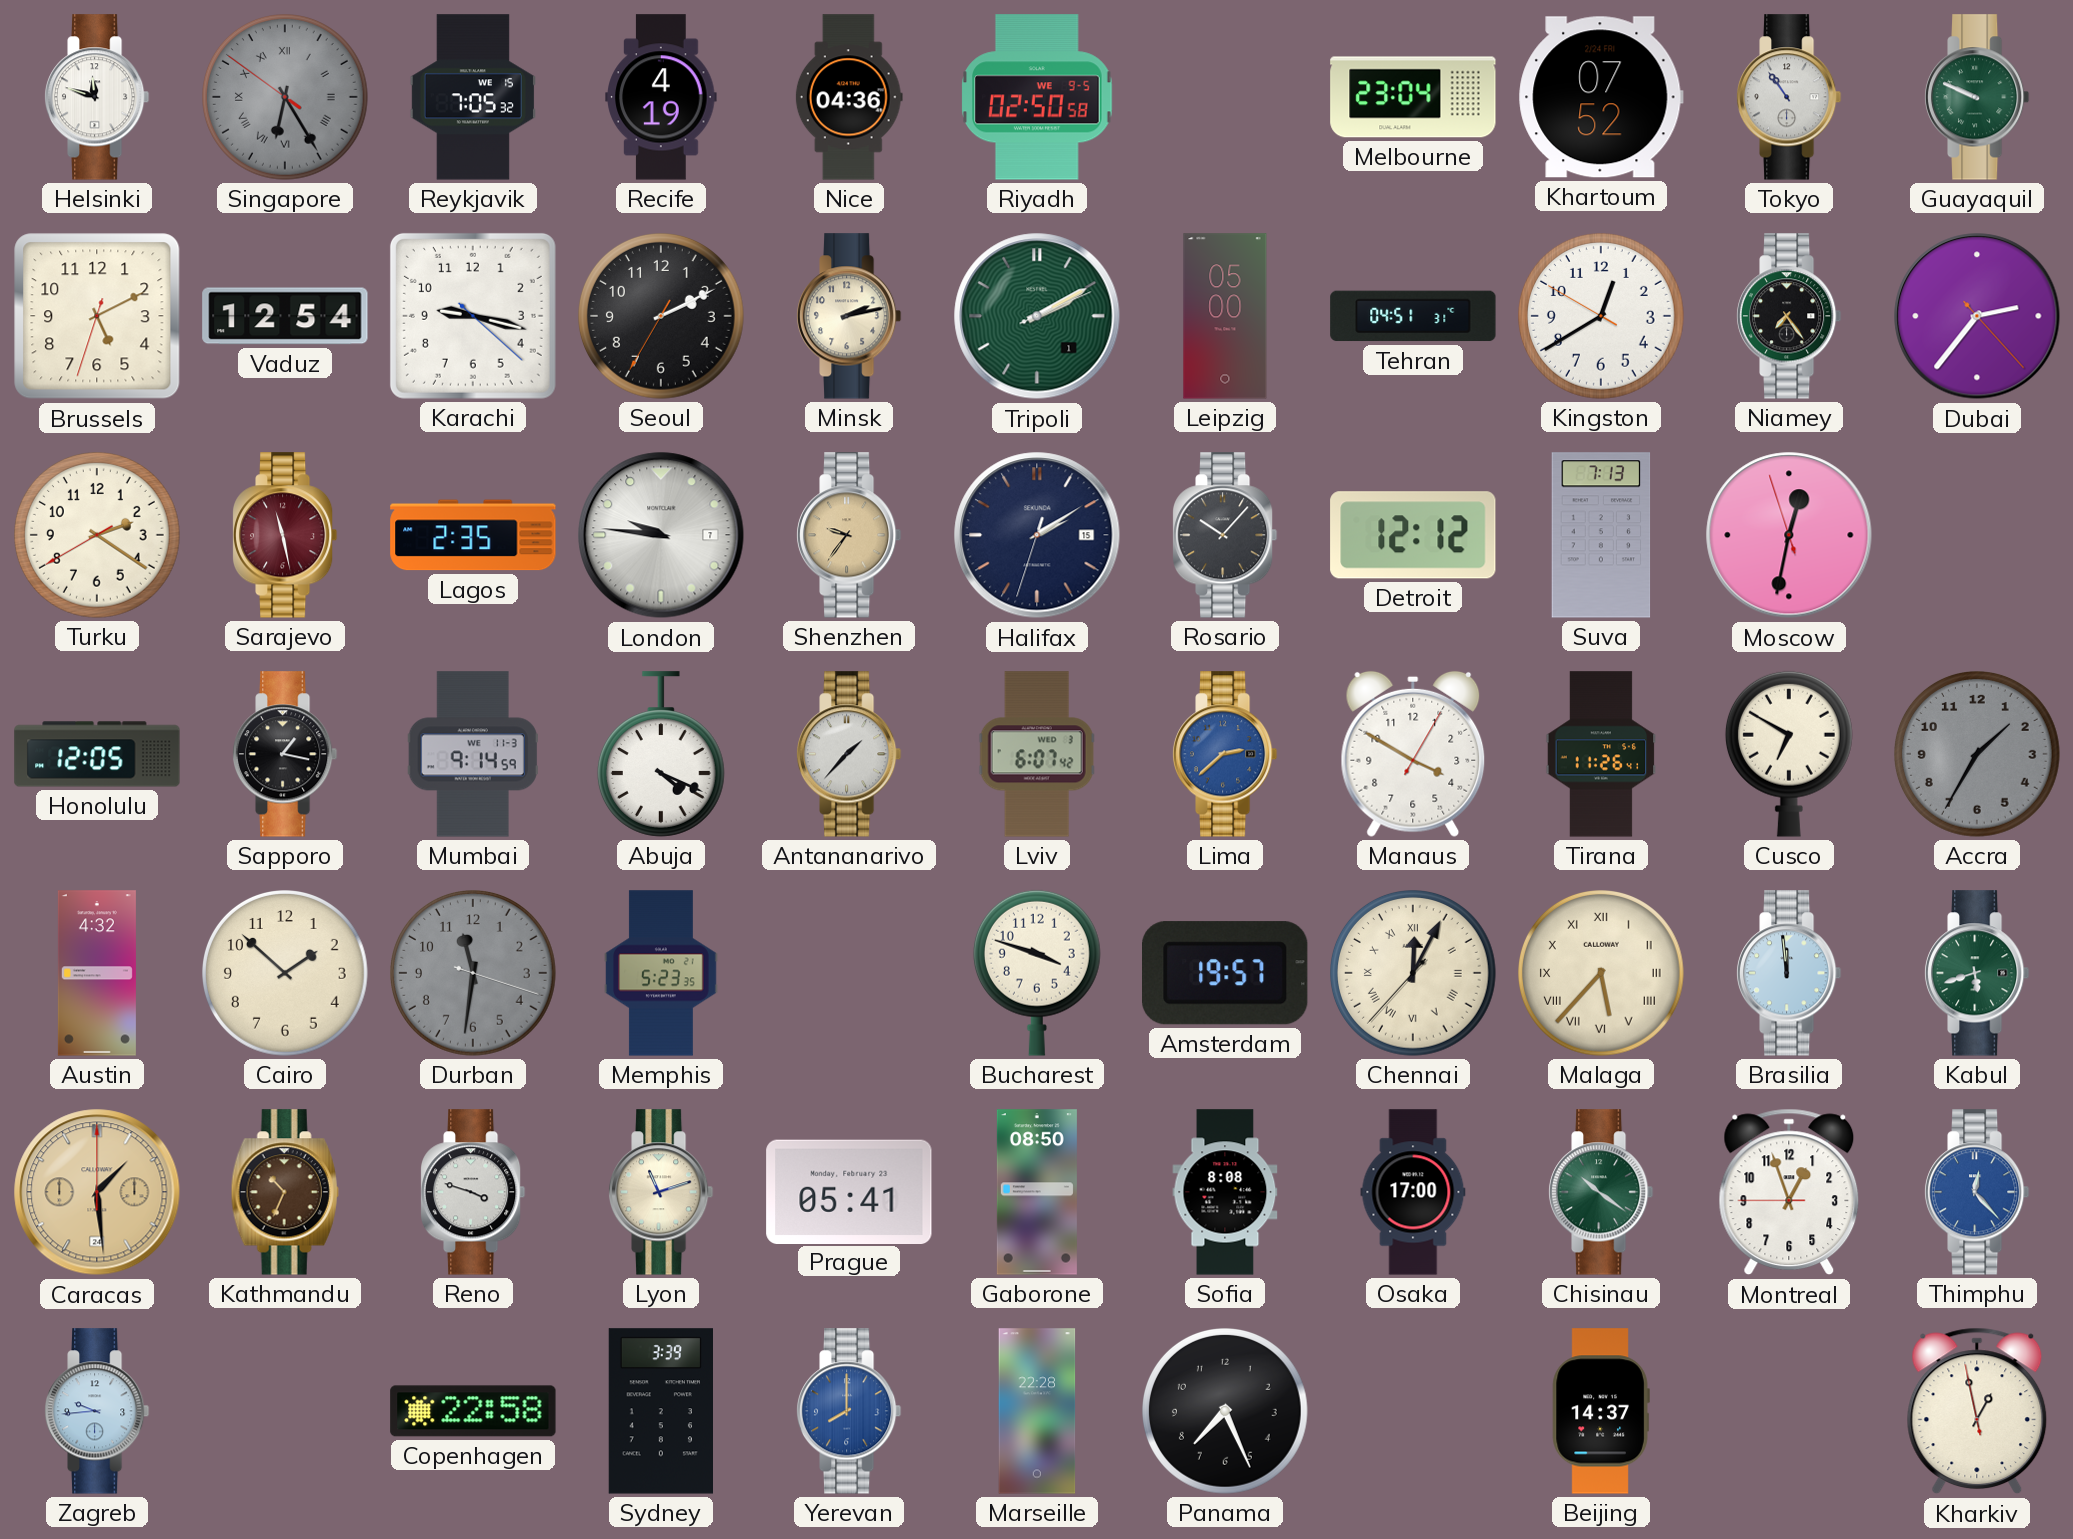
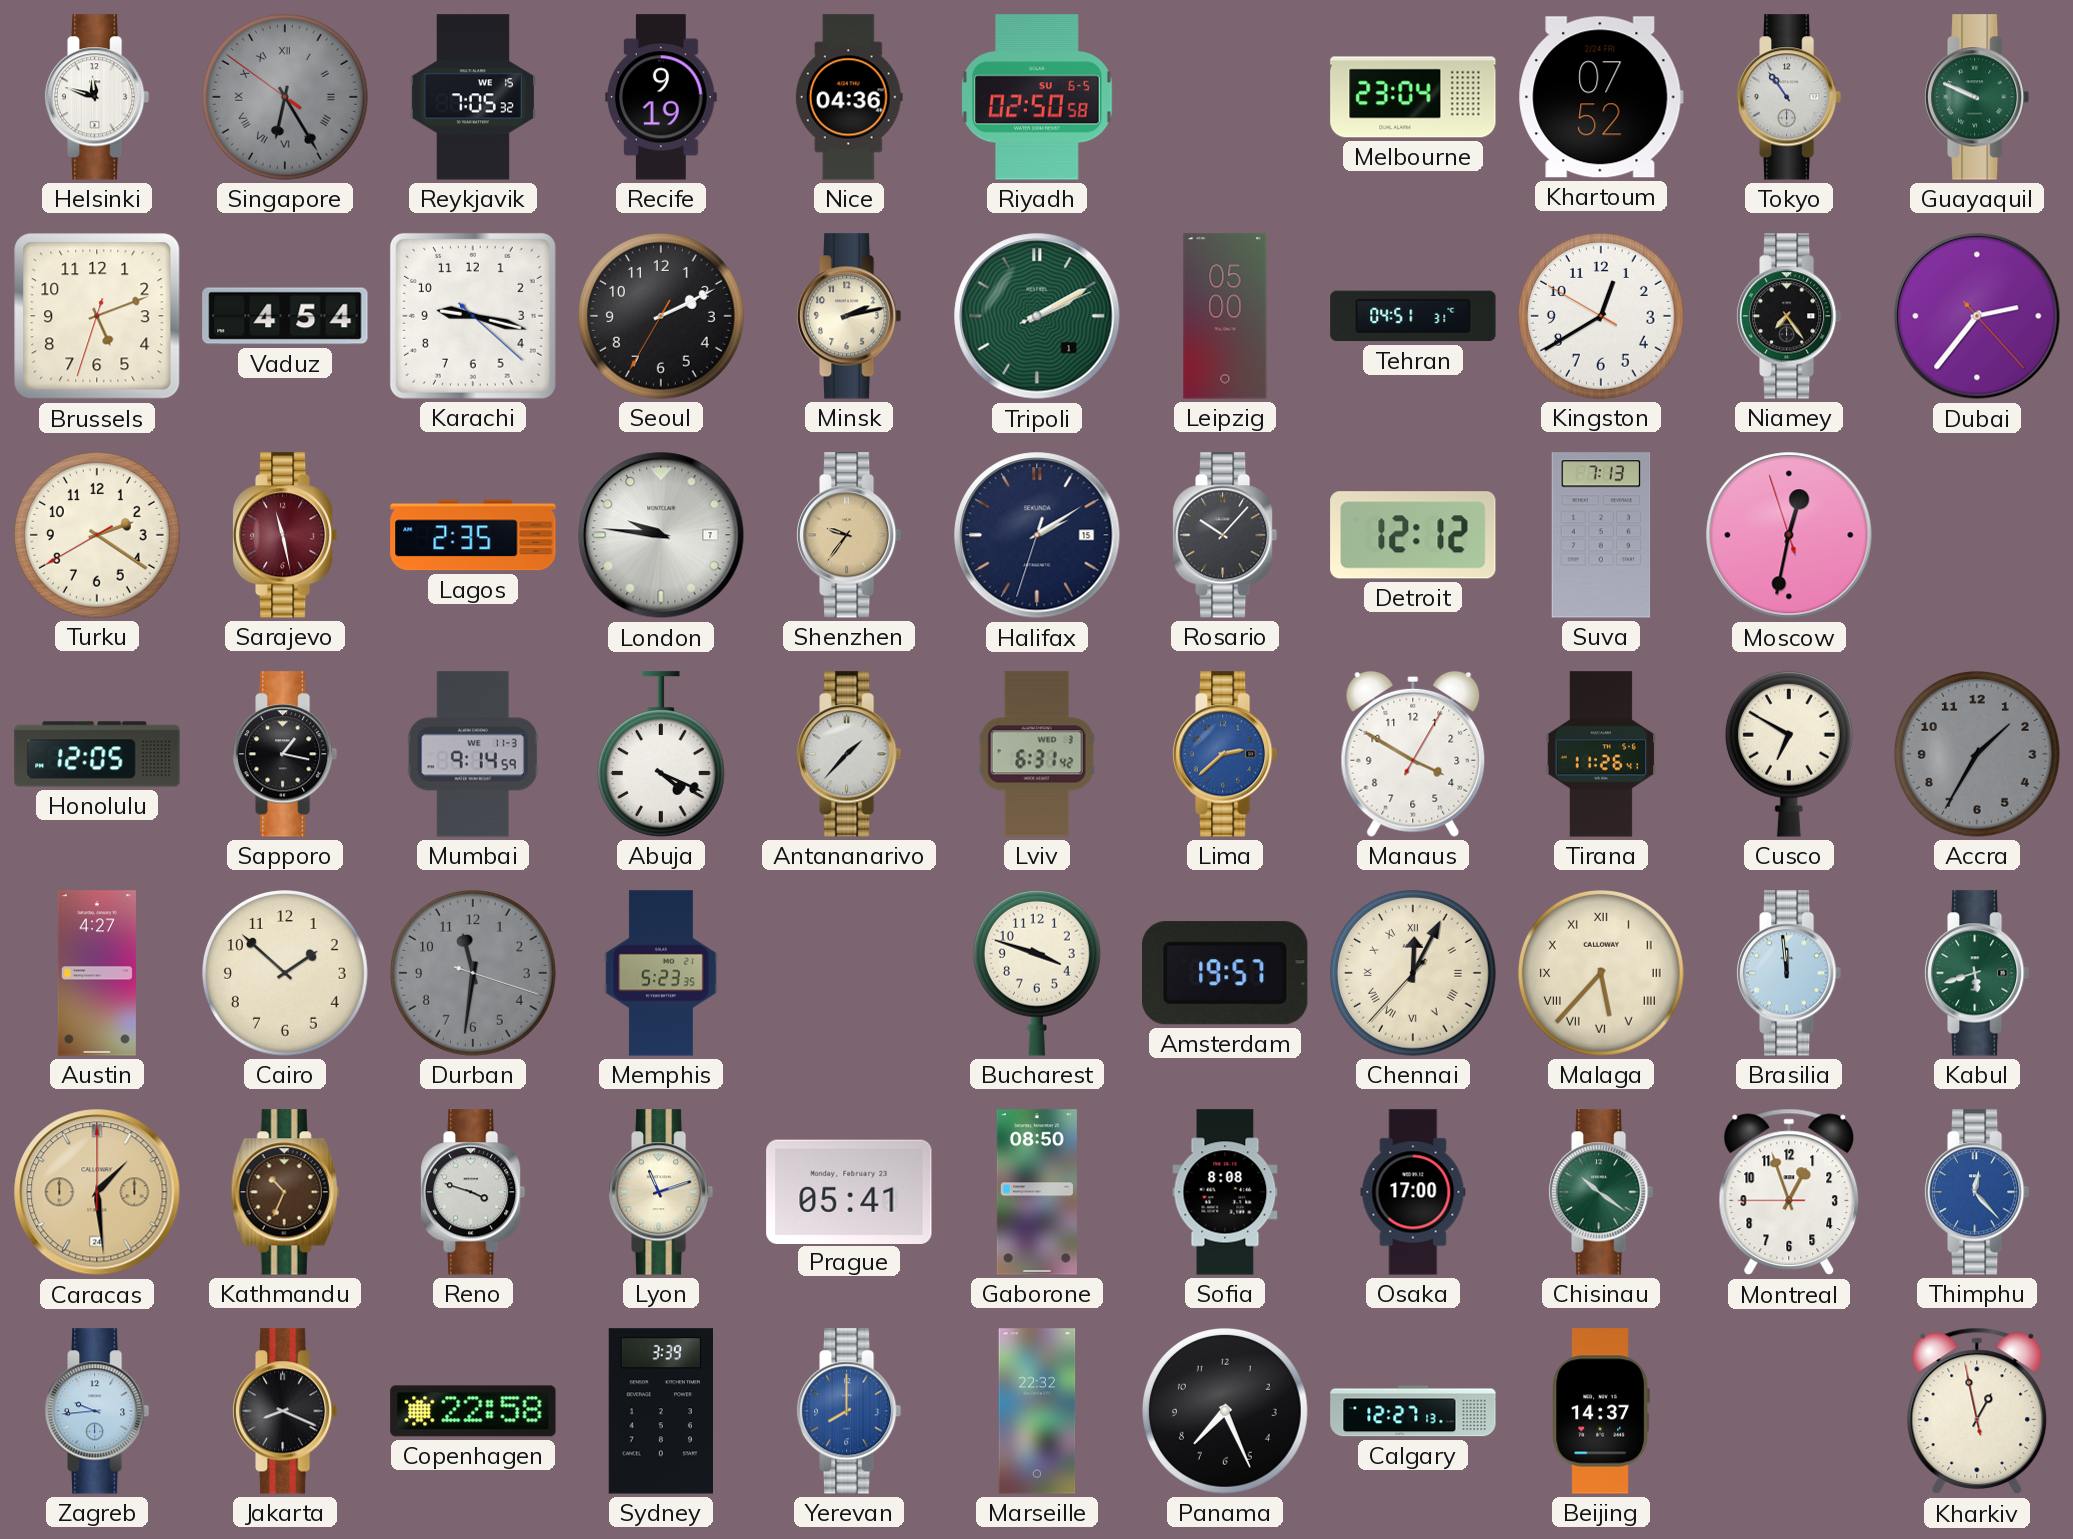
Recife: 4:19 -> 9:19
Riyadh date: WE 9-5 -> SU 6-5
Brussels: 5:10 -> 5:11
Vaduz: 12:54 -> 4:54
Lviv: 6:07 -> 6:31
Austin: 4:32 -> 4:27
Jakarta: none -> 8:19
Marseille: 22:28 -> 22:32
Calgary: none -> 12:27
